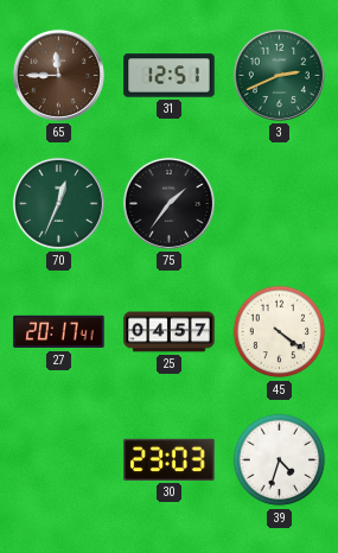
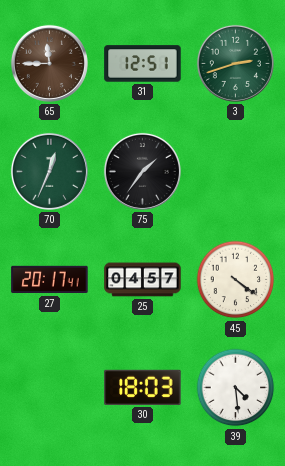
3: 2:41 -> 2:42
30: 23:03 -> 18:03
39: 4:33 -> 4:29
